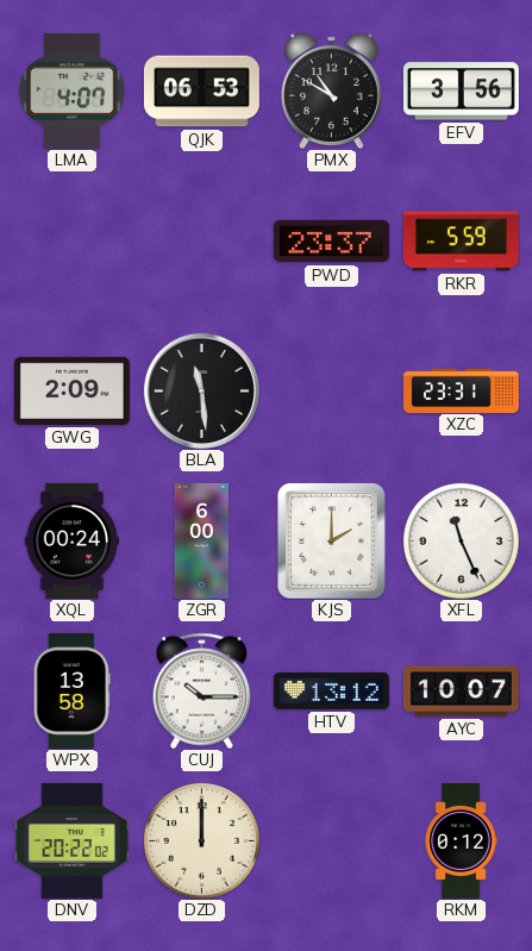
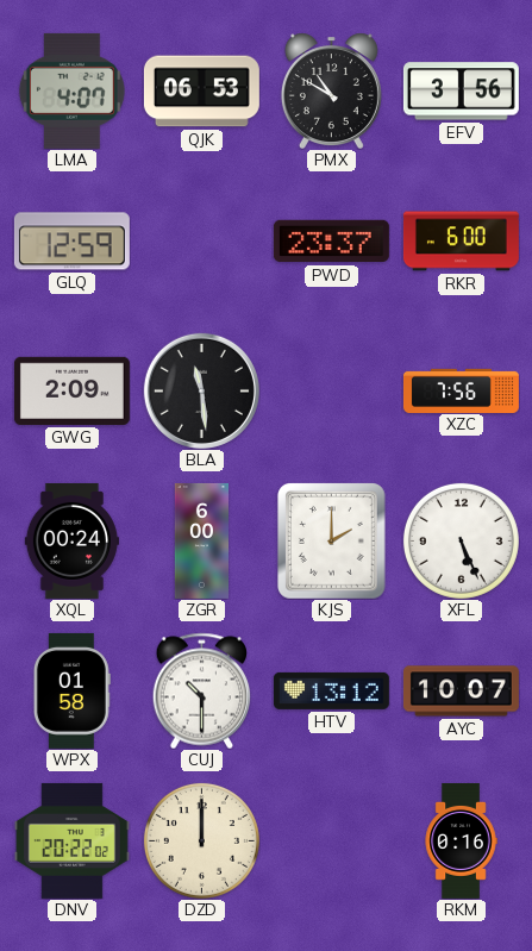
GLQ: none -> 12:59
RKR: 5:59 -> 6:00
XZC: 23:31 -> 7:56
XFL: 11:26 -> 5:26
WPX: 13:58 -> 01:58
CUJ: 10:15 -> 10:30
RKM: 0:12 -> 0:16
